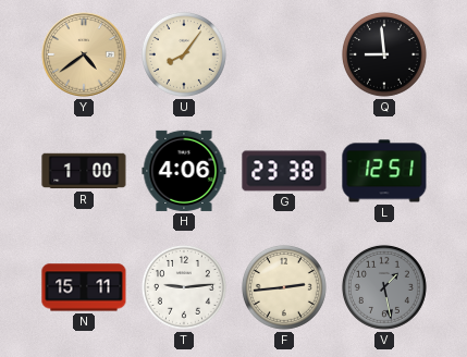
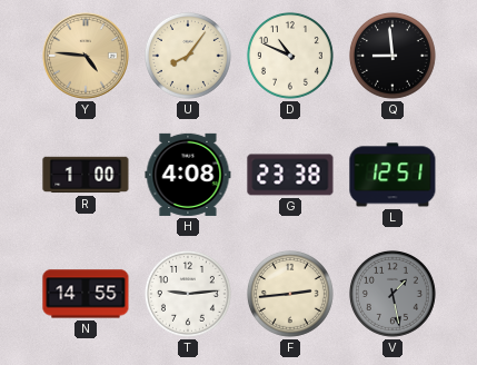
Y: 4:39 -> 4:46
D: none -> 10:49
H: 4:06 -> 4:08
N: 15:11 -> 14:55
